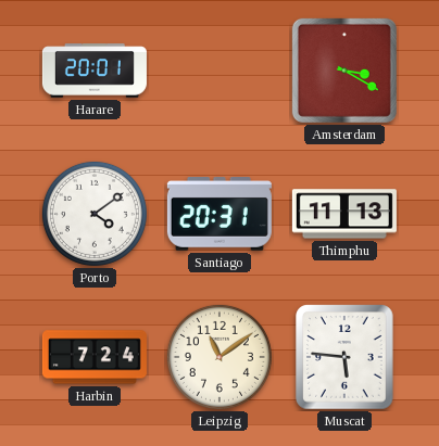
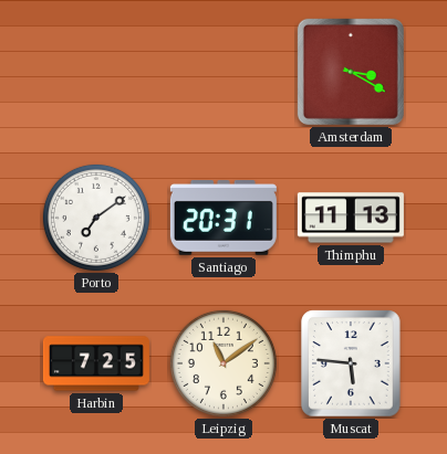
Harare: 20:01 -> none
Porto: 4:09 -> 7:09
Harbin: 7:24 -> 7:25
